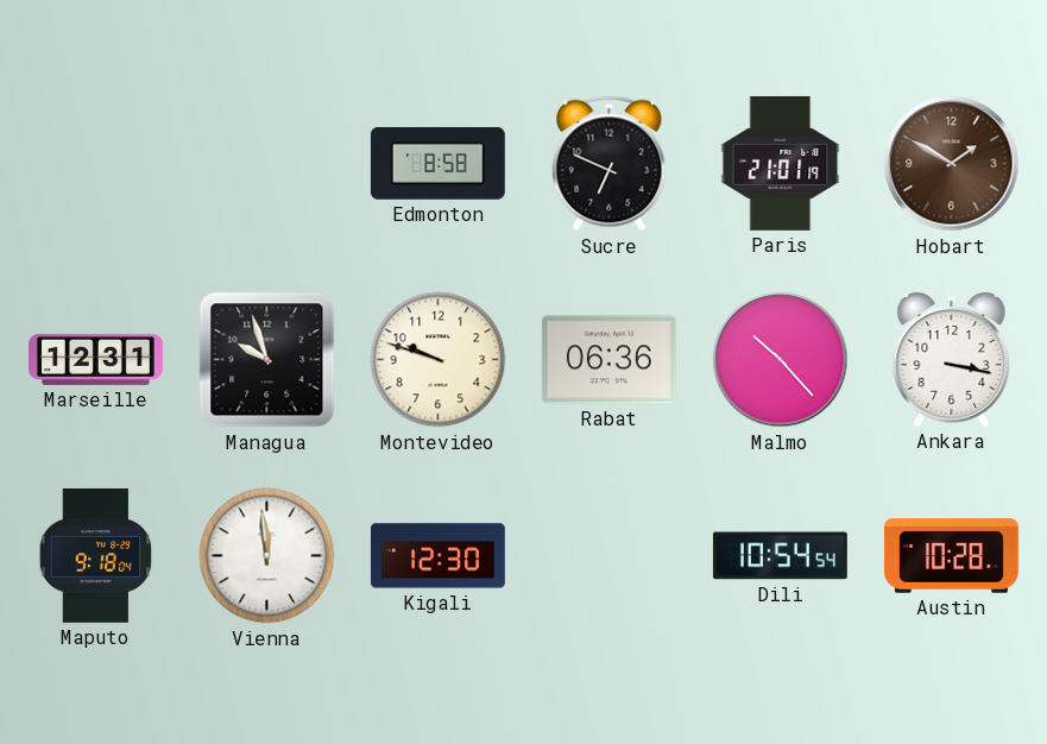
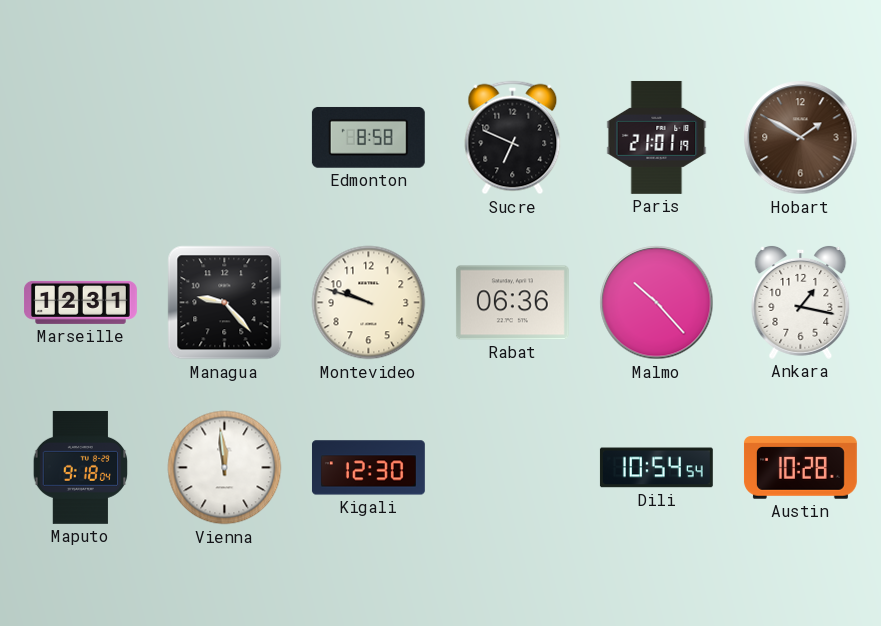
Managua: 9:57 -> 9:23
Ankara: 3:17 -> 1:17
